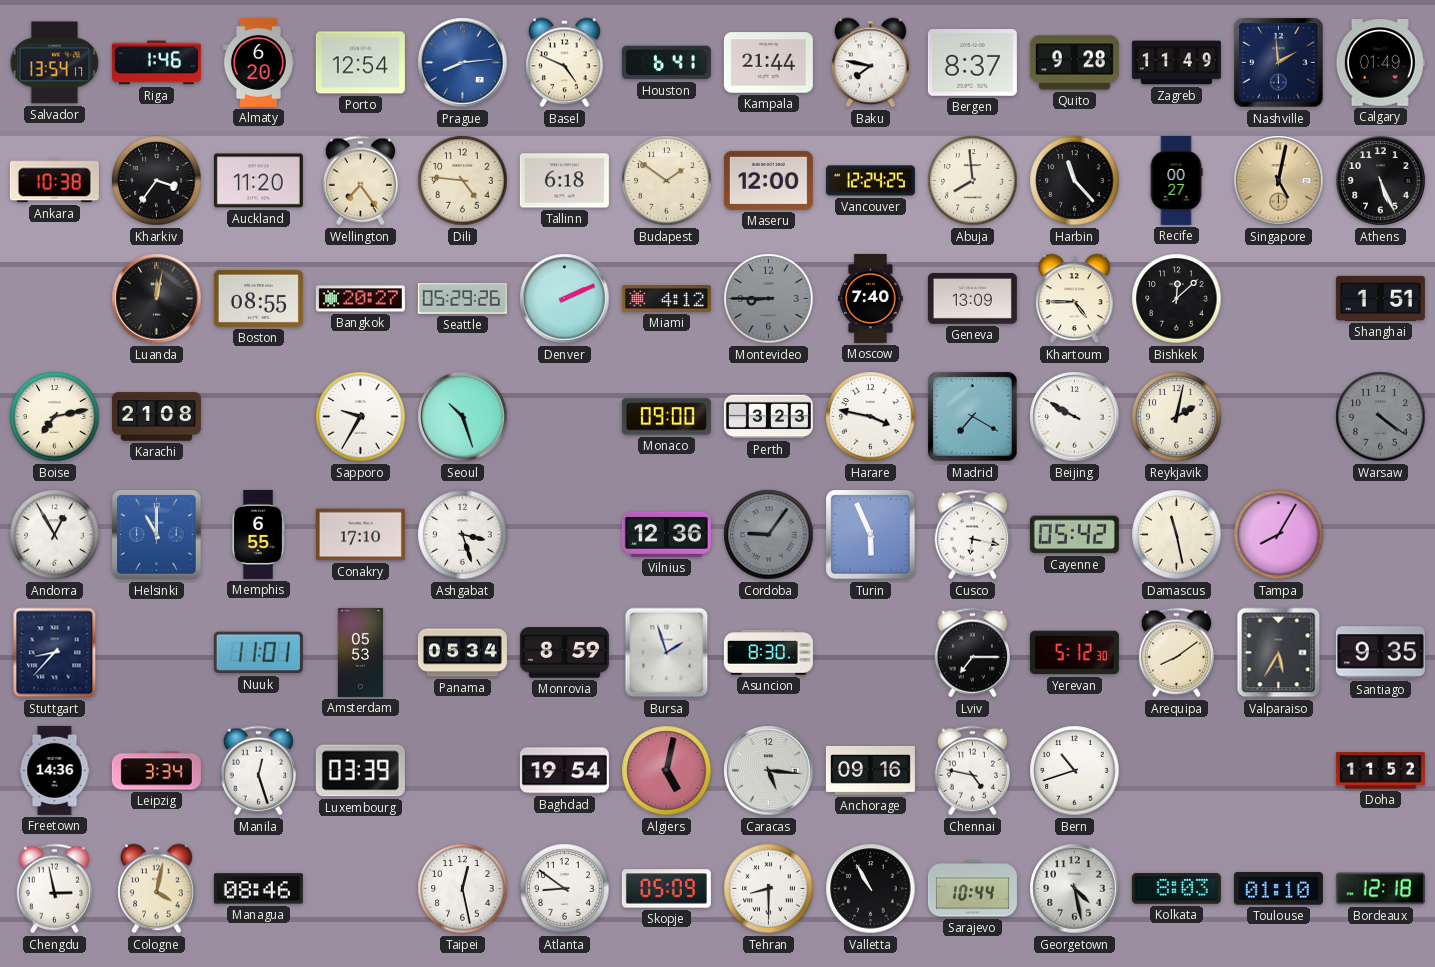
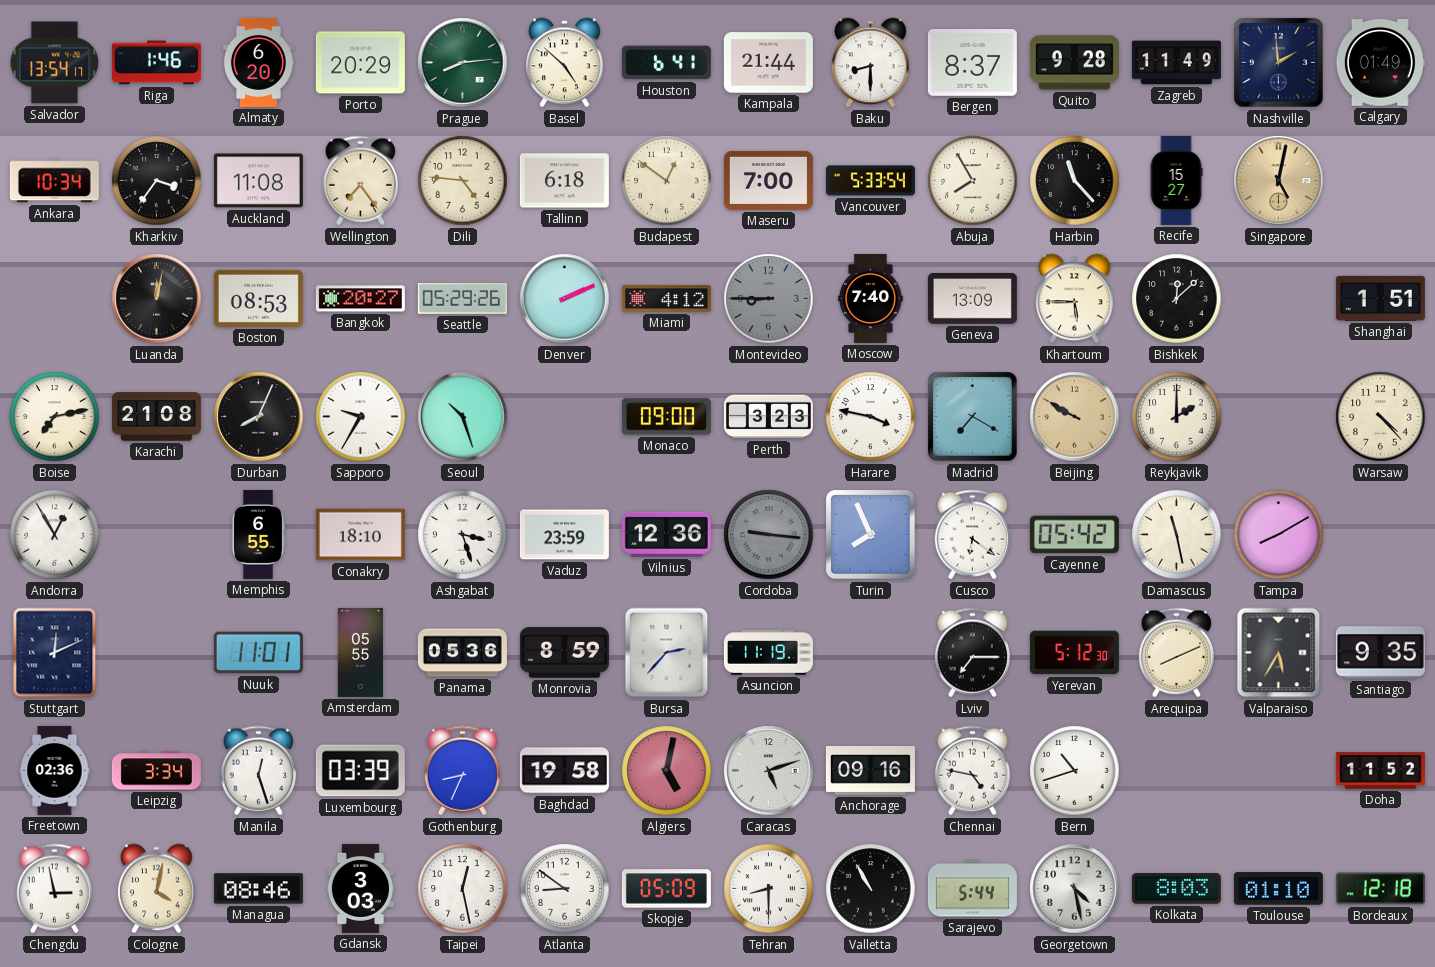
Porto: 12:54 -> 20:29
Prague dial: blue -> green
Basel: 4:49 -> 4:52
Baku: 7:47 -> 8:30
Ankara: 10:38 -> 10:34
Auckland: 11:20 -> 11:08
Budapest: 1:51 -> 12:51
Maseru: 12:00 -> 7:00
Vancouver: 12:24 -> 5:33
Abuja: 7:59 -> 7:55
Recife: 00:27 -> 15:27
Athens: 5:26 -> none
Boston: 08:55 -> 08:53
Khartoum: 4:45 -> 5:45
Durban: none -> 8:04
Beijing dial: white -> champagne
Reykjavik: 2:02 -> 2:00
Warsaw: 4:21 -> 4:23
Warsaw dial: grey -> cream
Helsinki: 11:00 -> none
Conakry: 17:10 -> 18:10
Vaduz: none -> 23:59
Cordoba: 9:06 -> 9:16
Turin: 5:56 -> 7:56
Cusco: 6:17 -> 6:21
Tampa: 8:05 -> 8:10
Stuttgart: 8:37 -> 12:11
Amsterdam: 05:53 -> 05:55
Panama: 05:34 -> 05:36
Bursa: 1:57 -> 2:37
Asuncion: 8:30 -> 11:19
Arequipa: 8:09 -> 8:11
Freetown: 14:36 -> 02:36
Gothenburg: none -> 8:34
Baghdad: 19:54 -> 19:58
Caracas: 5:16 -> 5:12
Gdansk: none -> 3:03
Sarajevo: 10:44 -> 5:44
